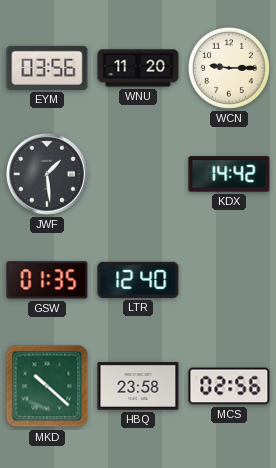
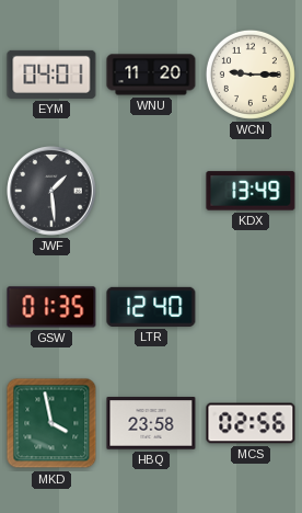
EYM: 03:56 -> 04:01
KDX: 14:42 -> 13:49
MKD: 10:22 -> 3:58
